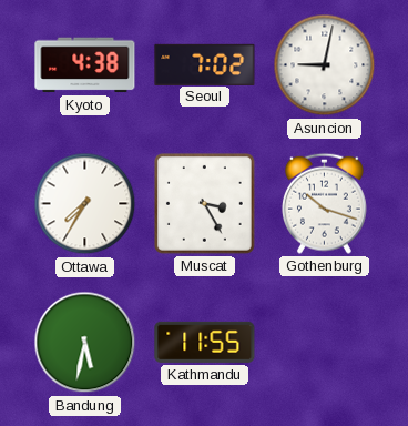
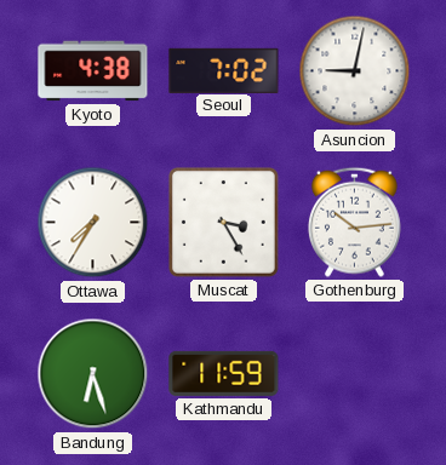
Gothenburg: 10:18 -> 10:14
Bandung: 5:32 -> 6:27
Kathmandu: 11:55 -> 11:59
